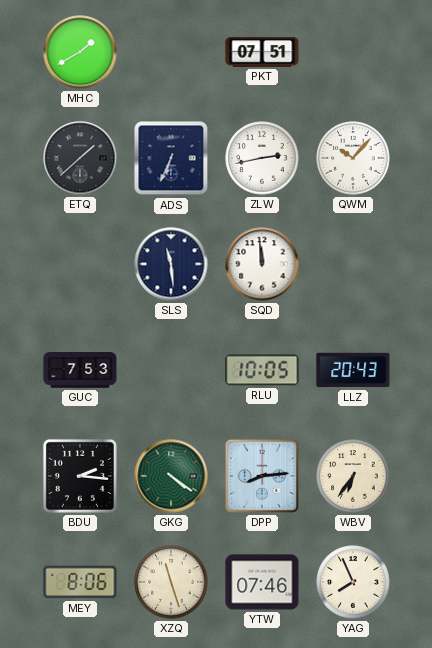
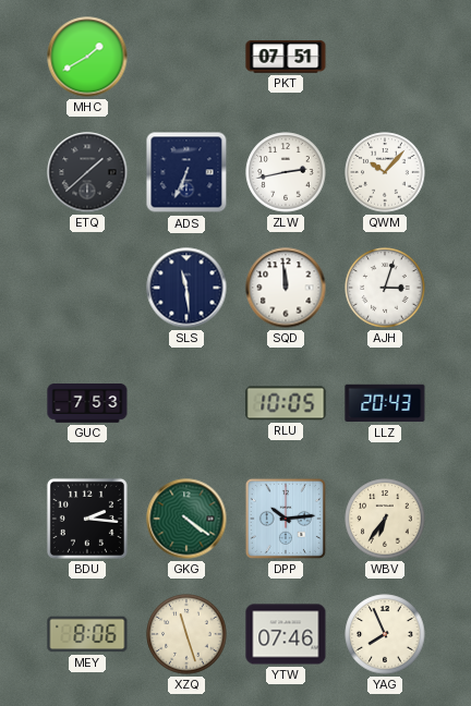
AJH: none -> 3:03
DPP: 8:14 -> 10:14
